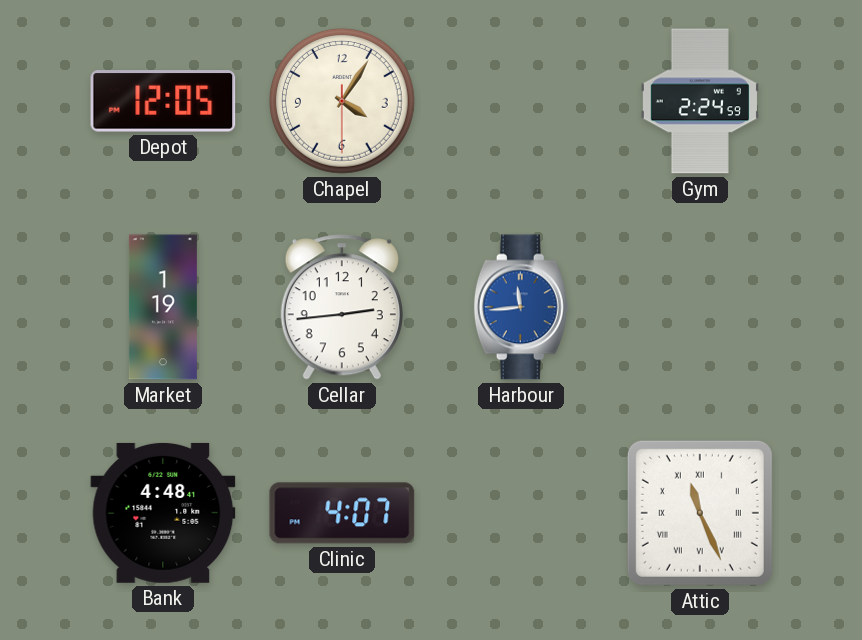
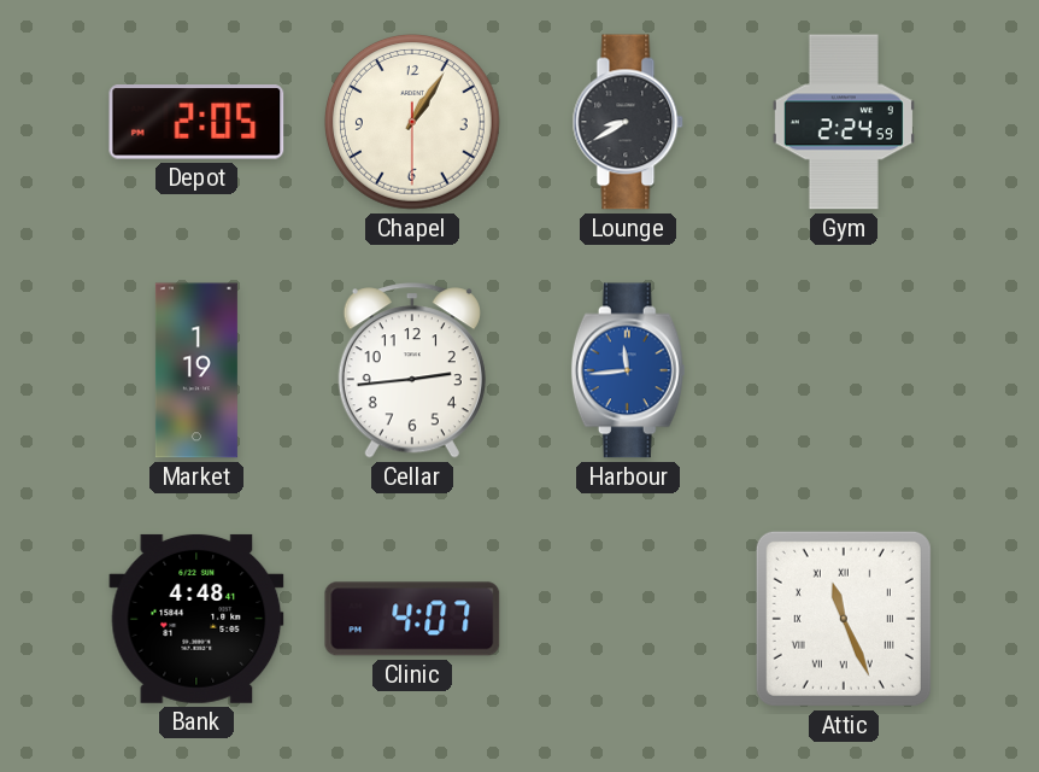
Depot: 12:05 -> 2:05
Chapel: 4:05 -> 1:05
Lounge: none -> 8:40
